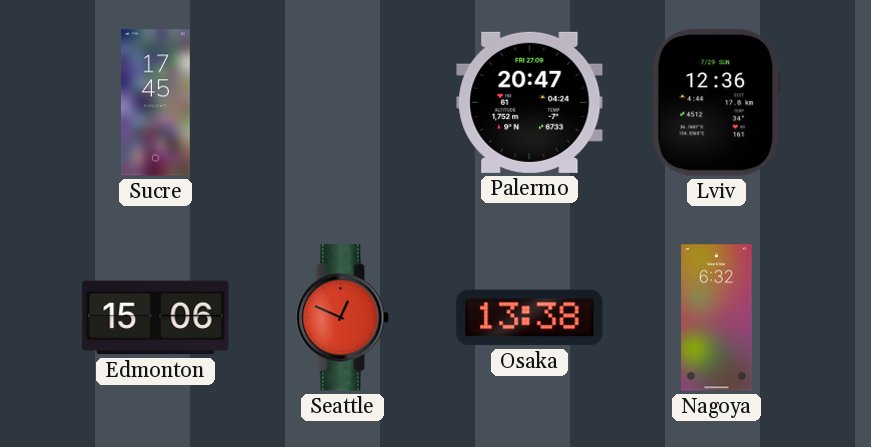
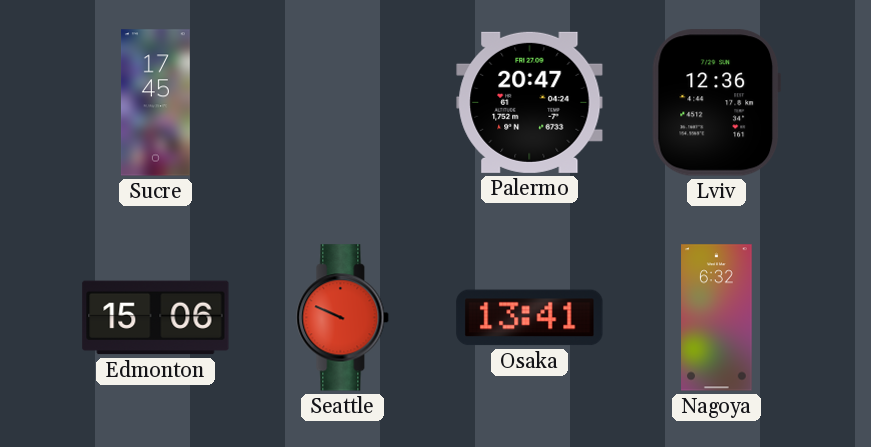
Seattle: 12:49 -> 9:49
Osaka: 13:38 -> 13:41
